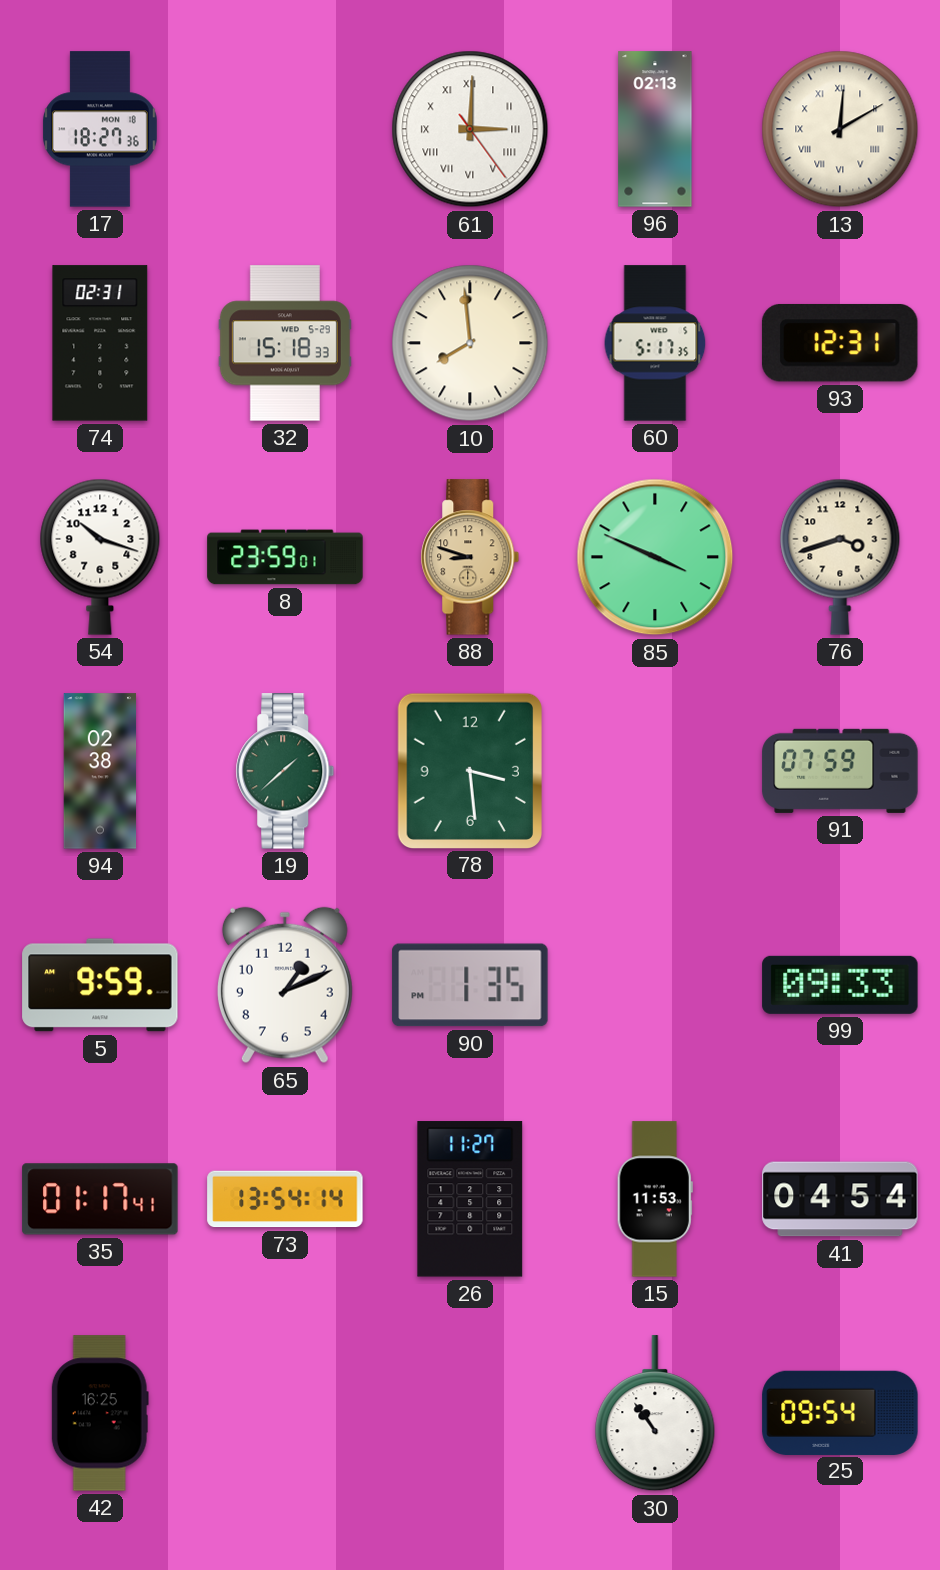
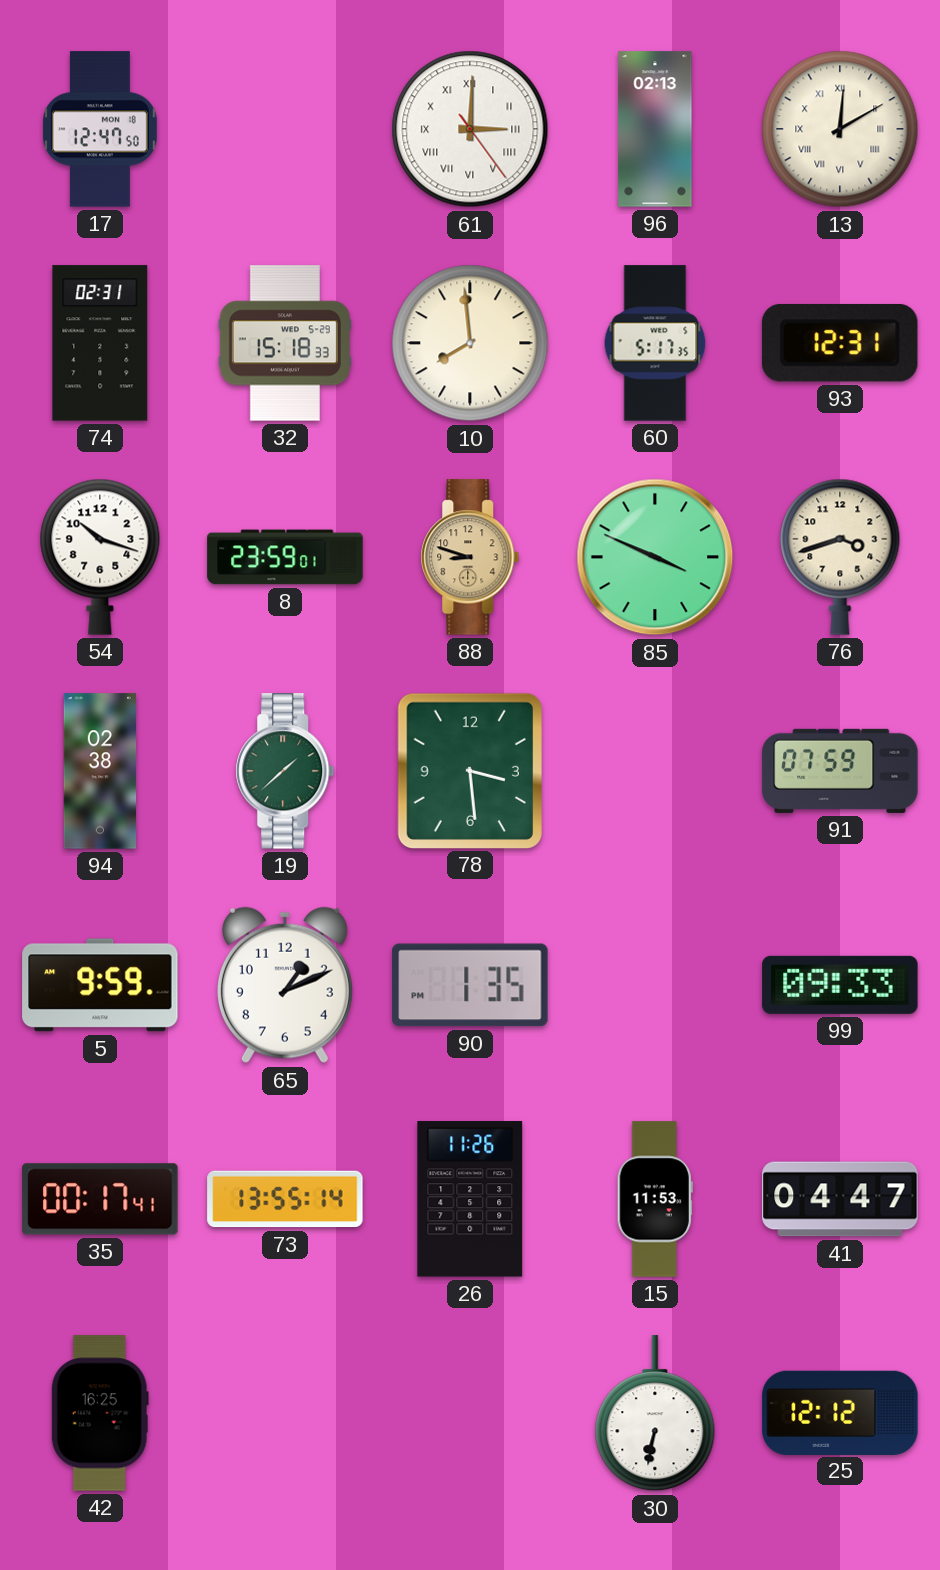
17: 18:27 -> 12:47
35: 01:17 -> 00:17
73: 13:54 -> 13:55
26: 11:27 -> 11:26
41: 04:54 -> 04:47
30: 10:54 -> 6:32
25: 09:54 -> 12:12
